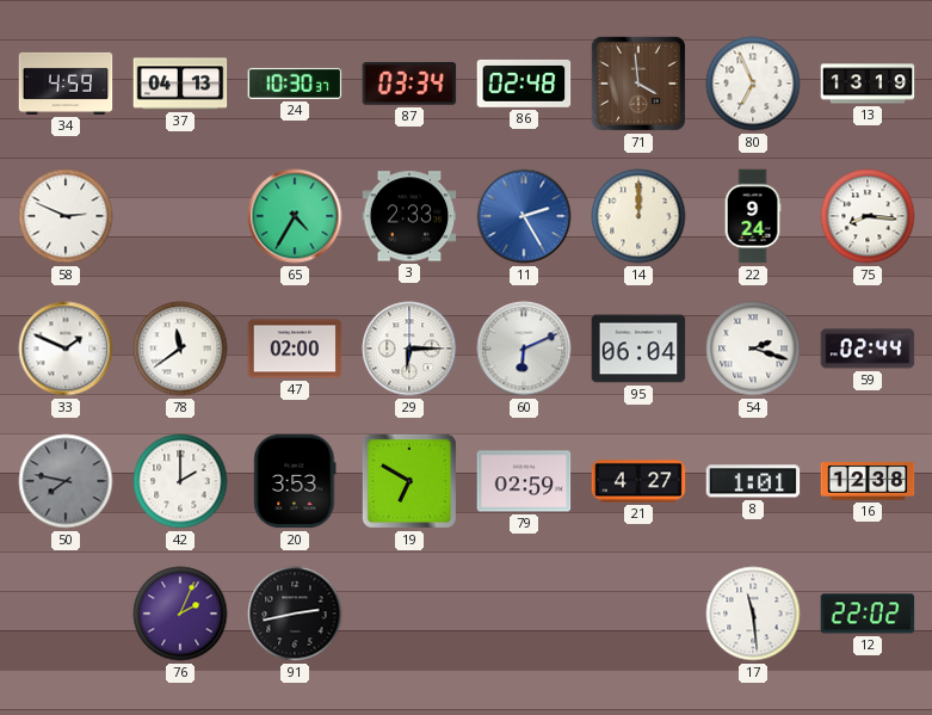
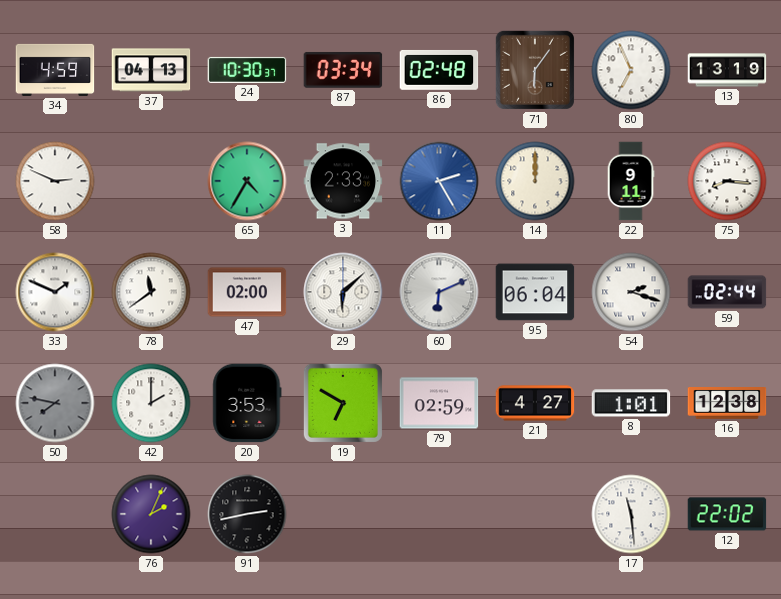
71: 3:59 -> 6:06
22: 9:24 -> 9:11
29: 6:15 -> 6:08
